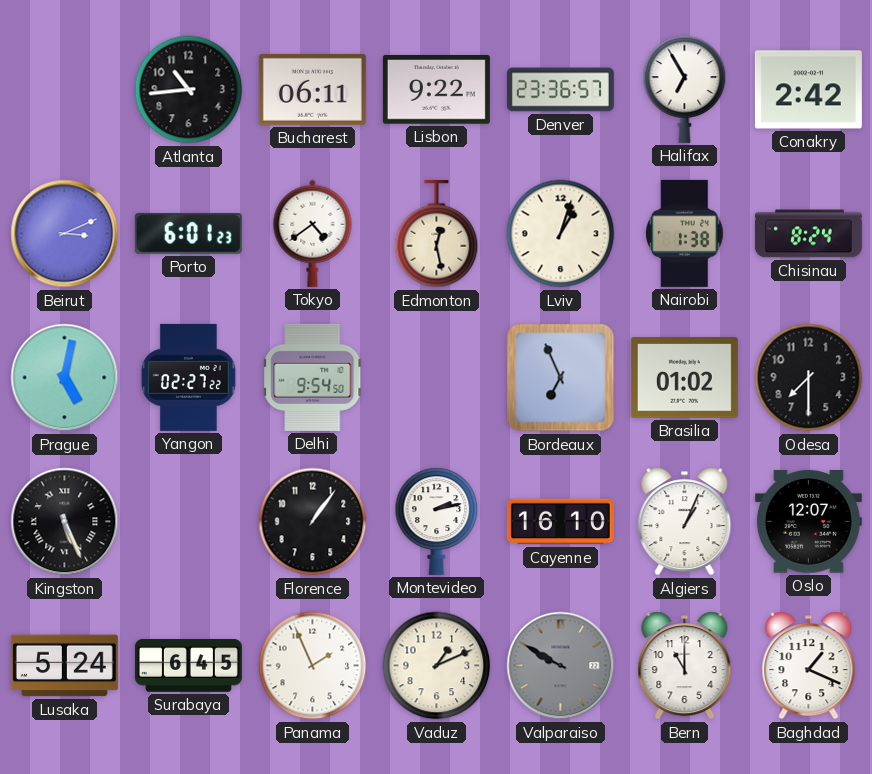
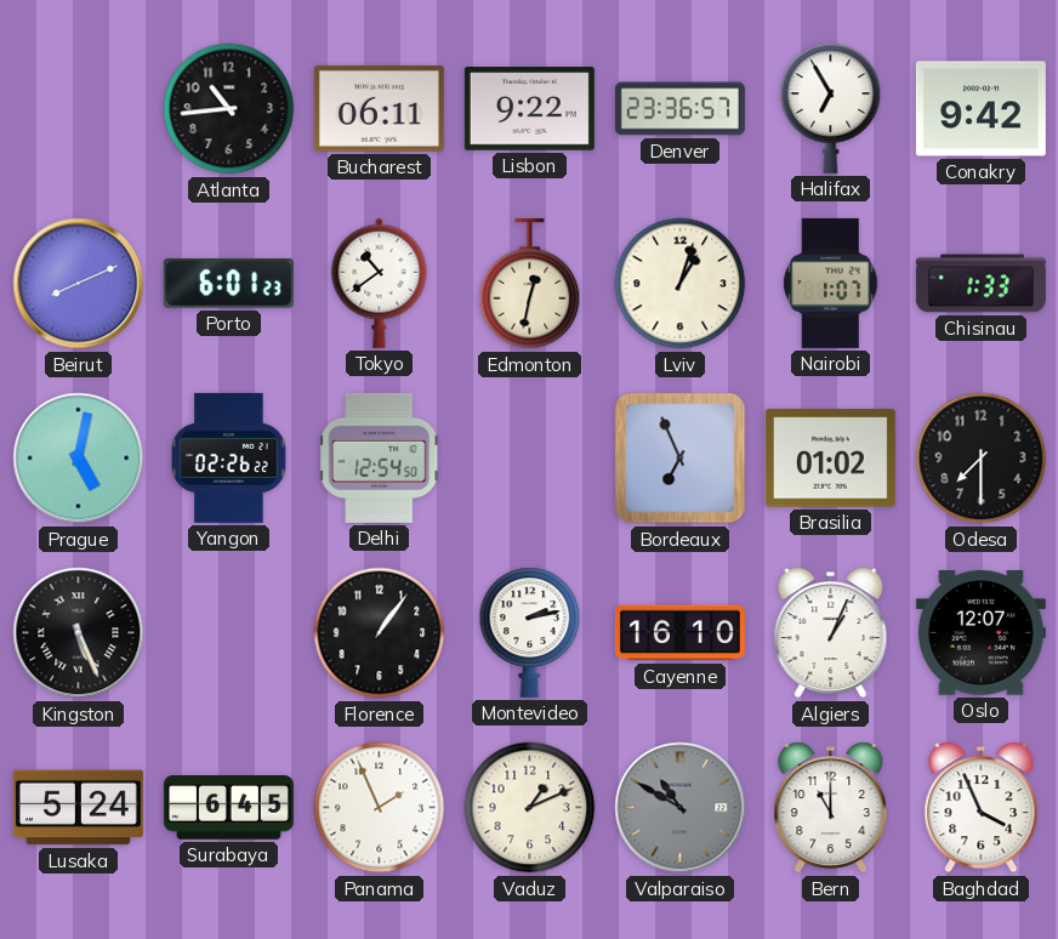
Conakry: 2:42 -> 9:42
Beirut: 3:11 -> 8:11
Tokyo: 4:39 -> 10:39
Edmonton: 12:28 -> 12:32
Nairobi: 1:38 -> 1:07
Chisinau: 8:24 -> 1:33
Yangon: 02:27 -> 02:26
Delhi: 9:54 -> 12:54
Valparaiso: 9:50 -> 10:50
Baghdad: 1:19 -> 3:56
